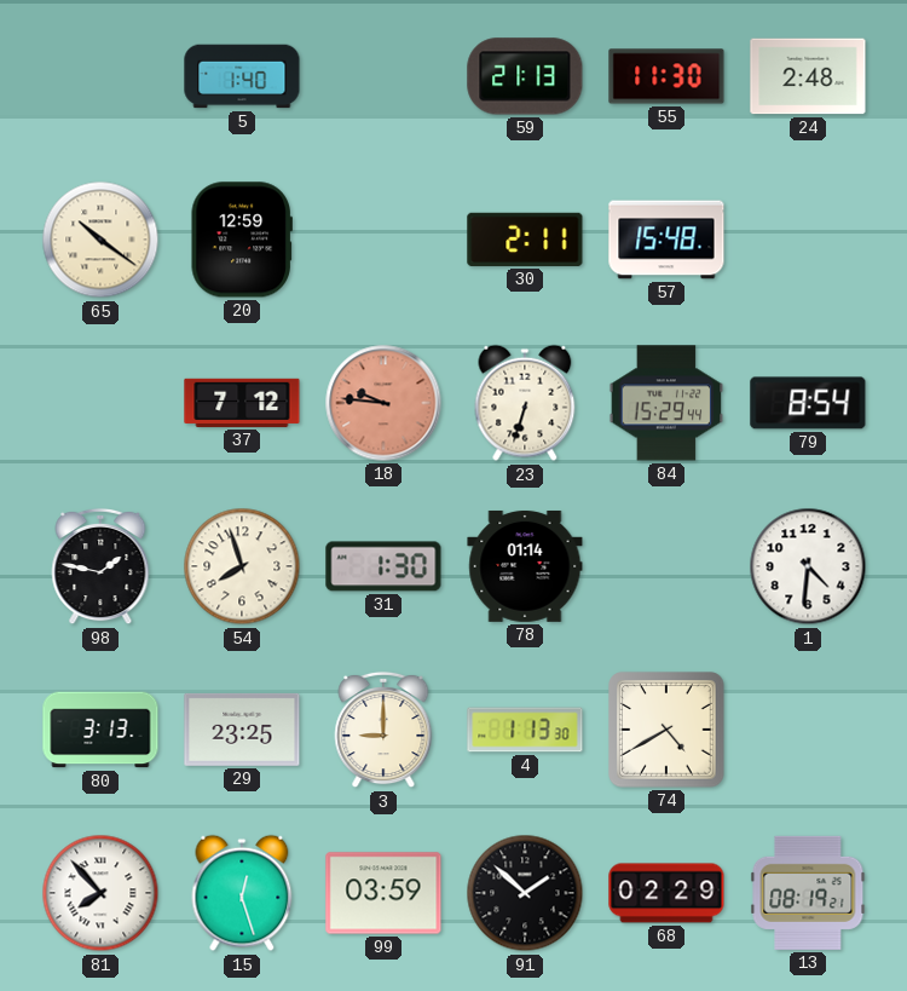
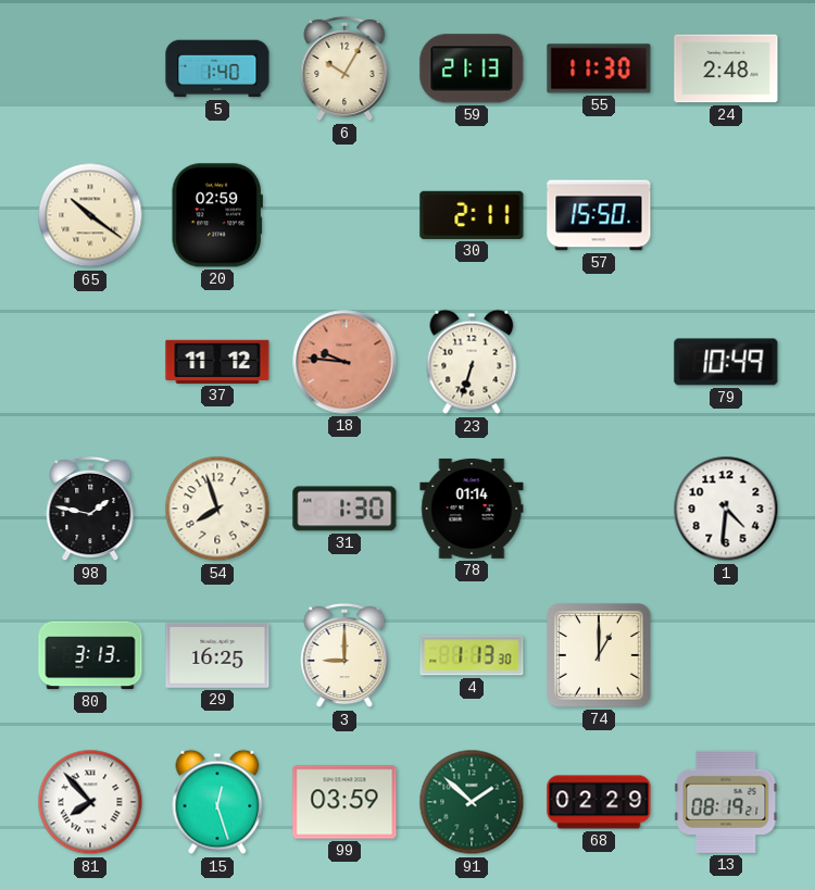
6: none -> 10:05
20: 12:59 -> 02:59
57: 15:48 -> 15:50
37: 7:12 -> 11:12
84: 15:29 -> none
79: 8:54 -> 10:49
29: 23:25 -> 16:25
74: 4:40 -> 1:00
91 dial: black -> green
